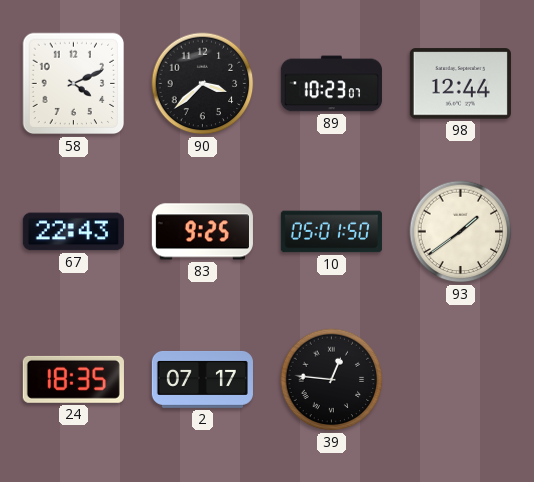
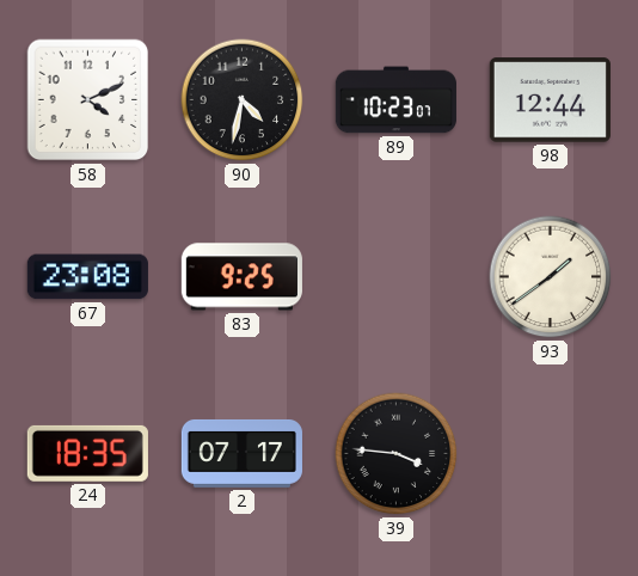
90: 3:38 -> 4:32
67: 22:43 -> 23:08
10: 05:01 -> none
39: 12:46 -> 3:46
